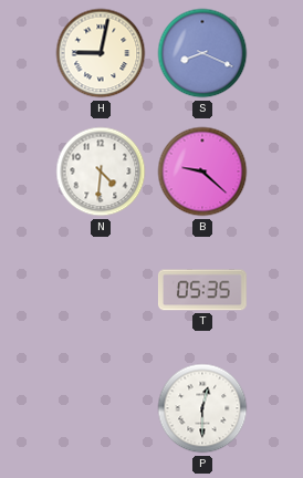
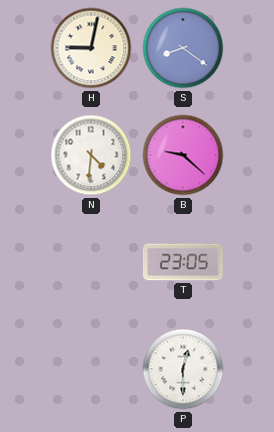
S: 8:19 -> 8:21
T: 05:35 -> 23:05
